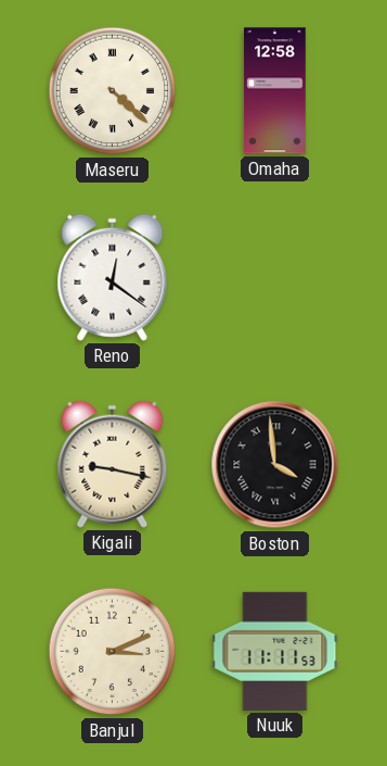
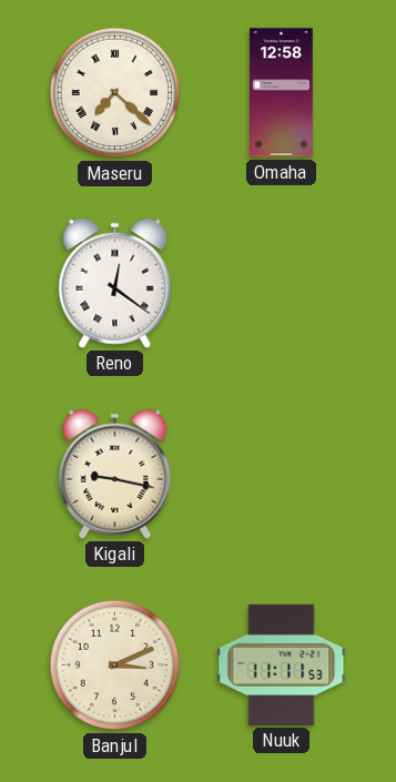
Maseru: 4:22 -> 7:22
Boston: 3:59 -> none
